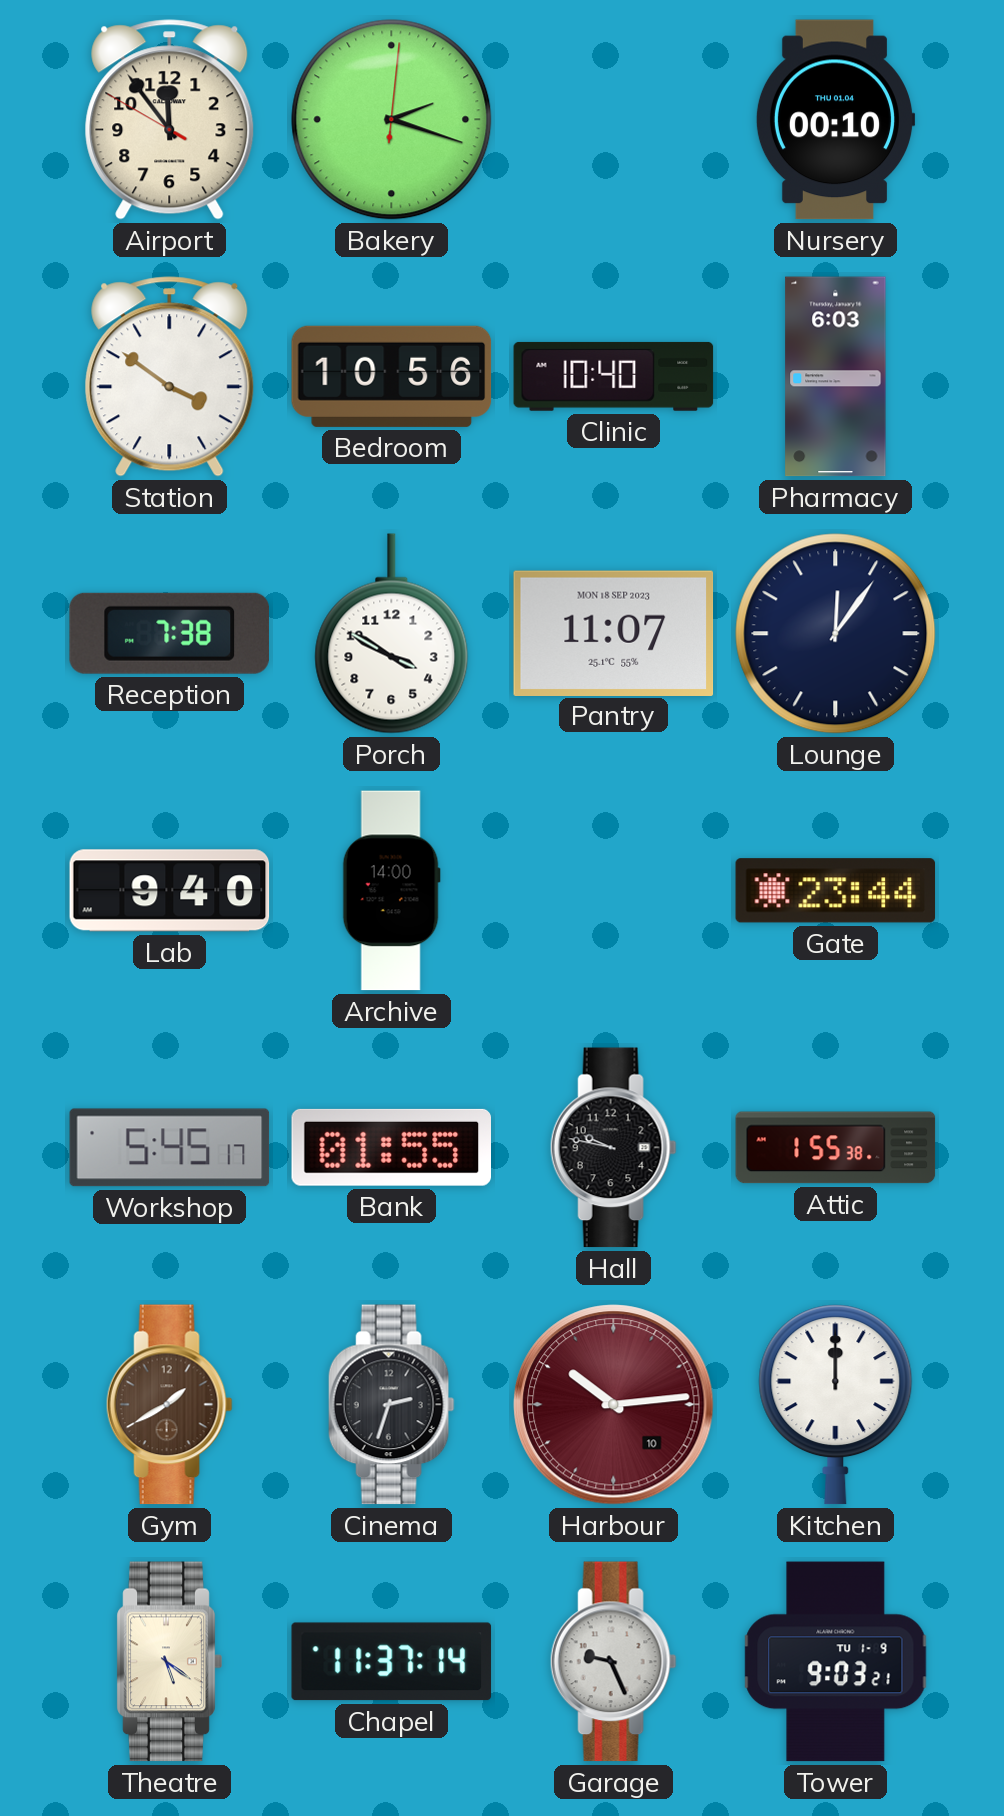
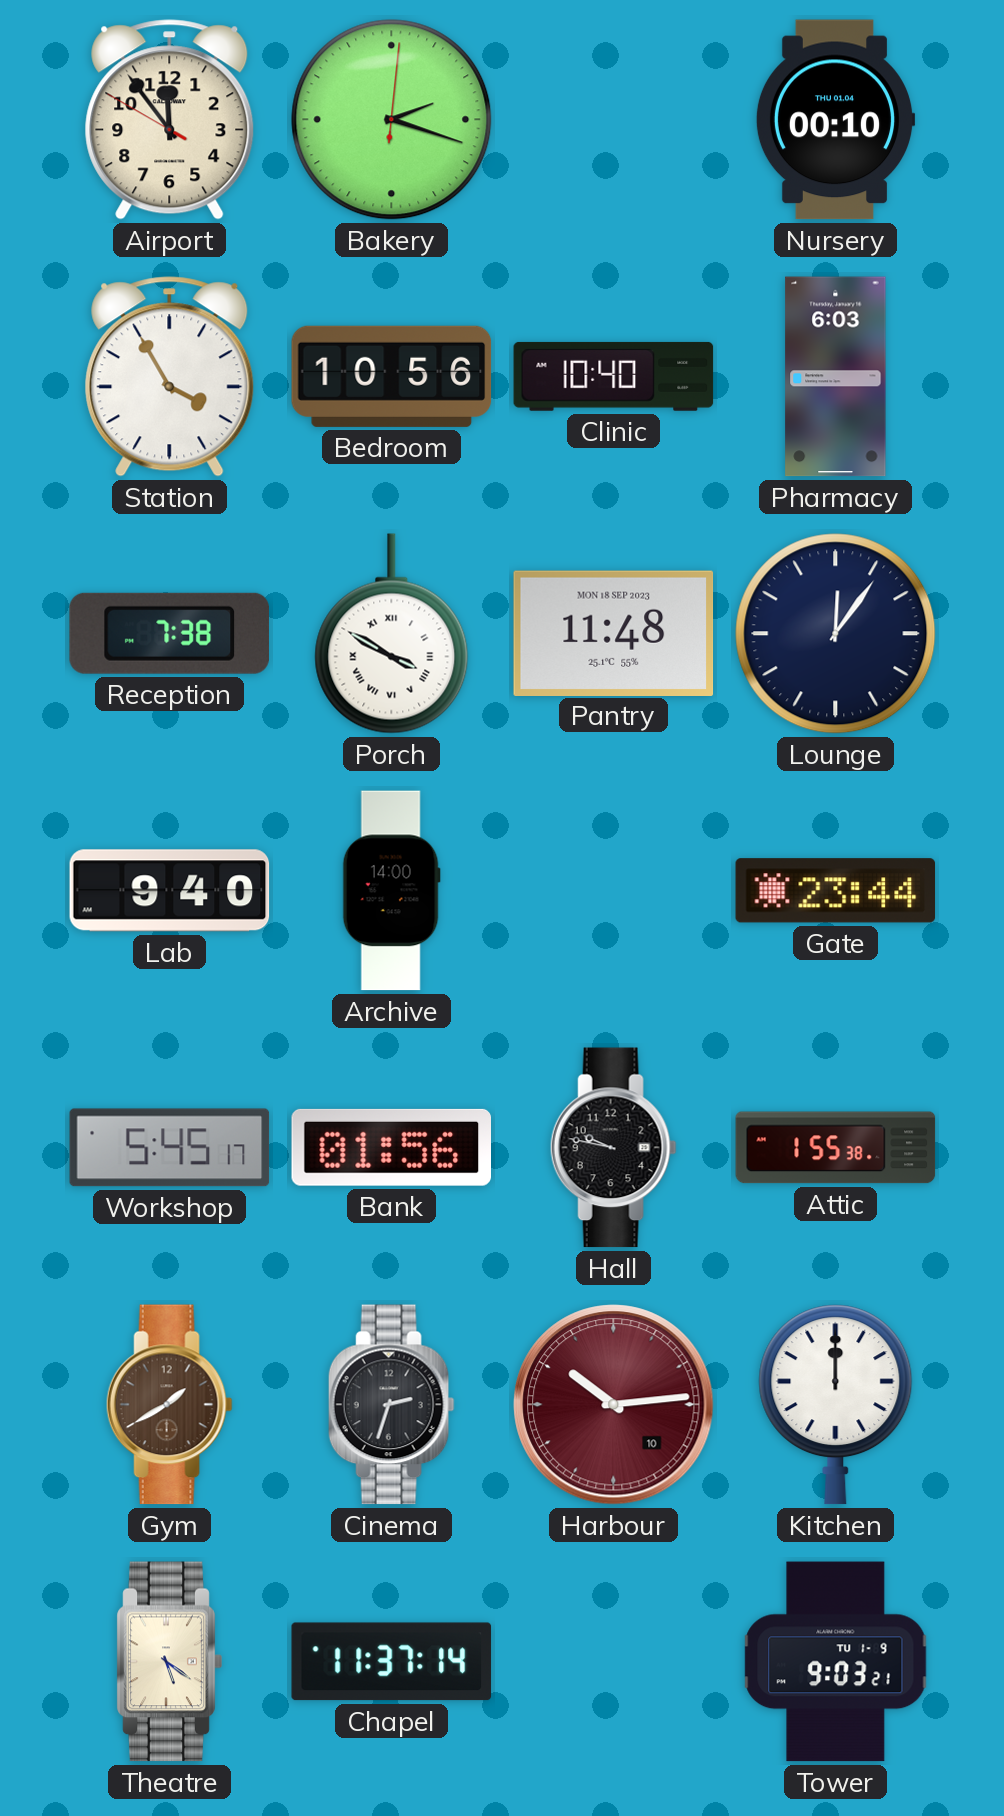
Station: 3:51 -> 3:55
Porch numerals: Arabic -> Roman
Pantry: 11:07 -> 11:48
Bank: 01:55 -> 01:56
Garage: 9:26 -> none
